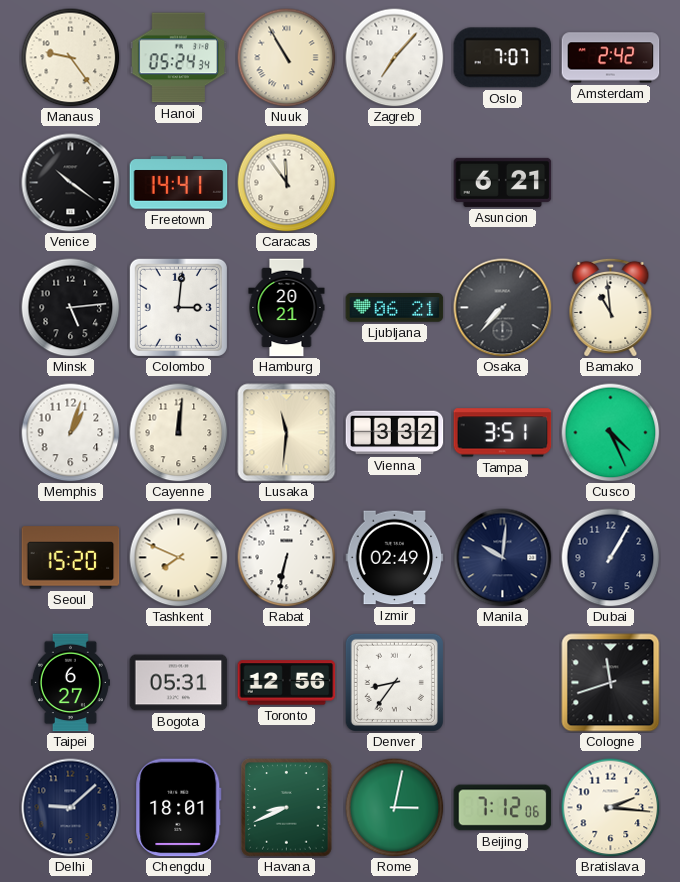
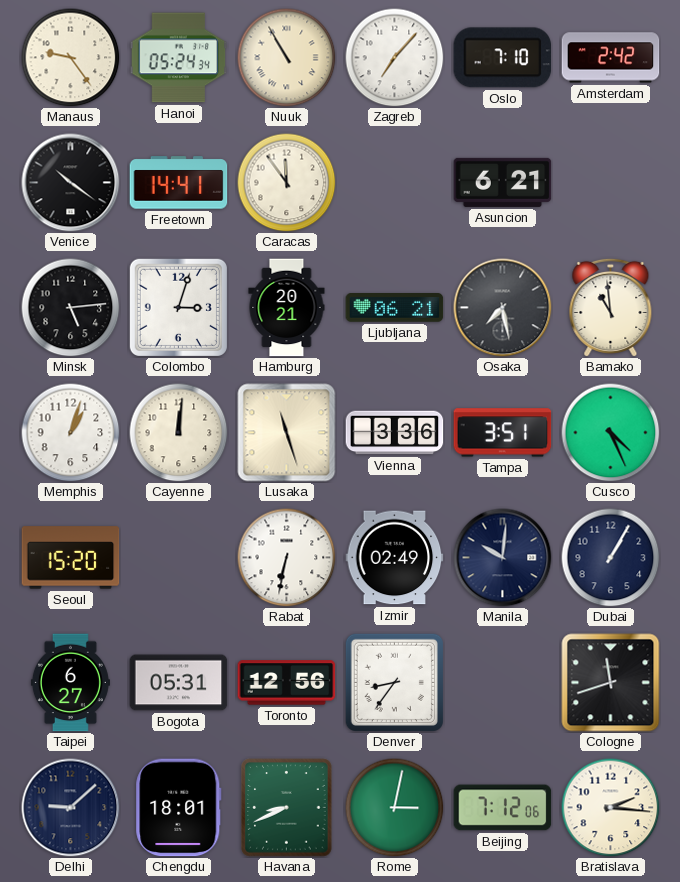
Oslo: 7:07 -> 7:10
Colombo: 3:01 -> 3:03
Osaka: 7:37 -> 7:28
Lusaka: 11:31 -> 11:27
Vienna: 3:32 -> 3:36
Tashkent: 7:49 -> none
